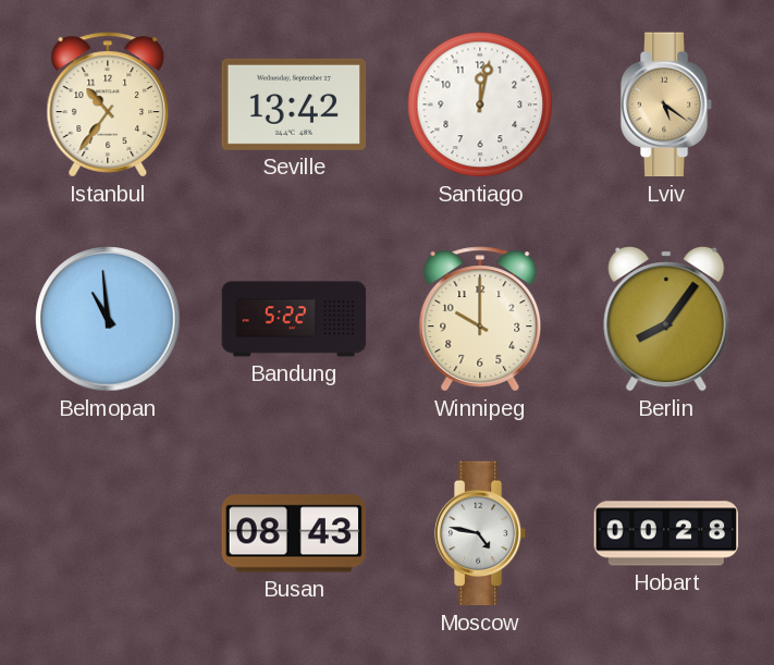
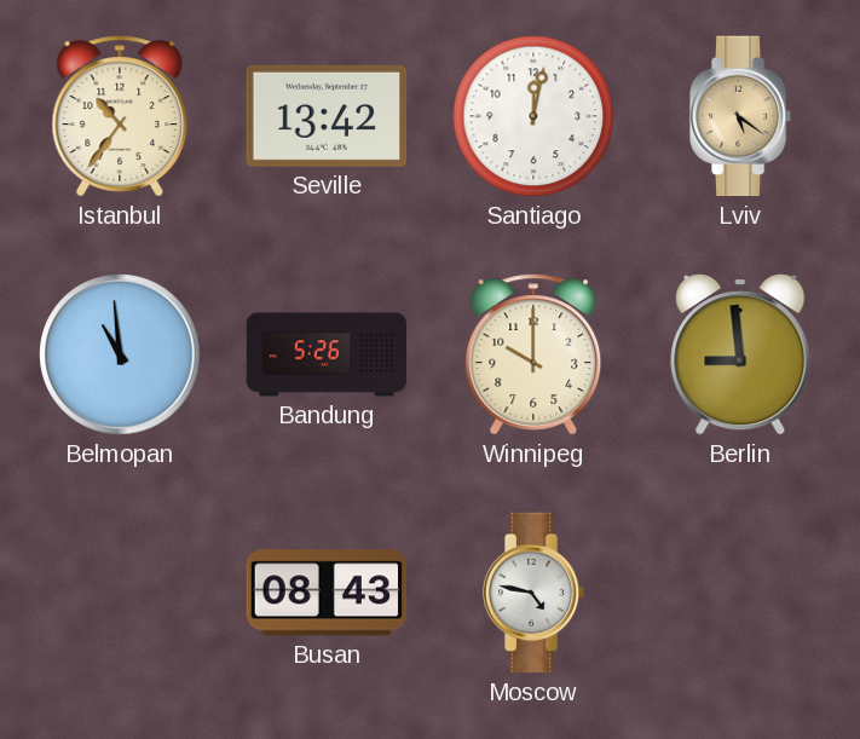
Bandung: 5:22 -> 5:26
Berlin: 8:06 -> 8:59
Hobart: 00:28 -> none
